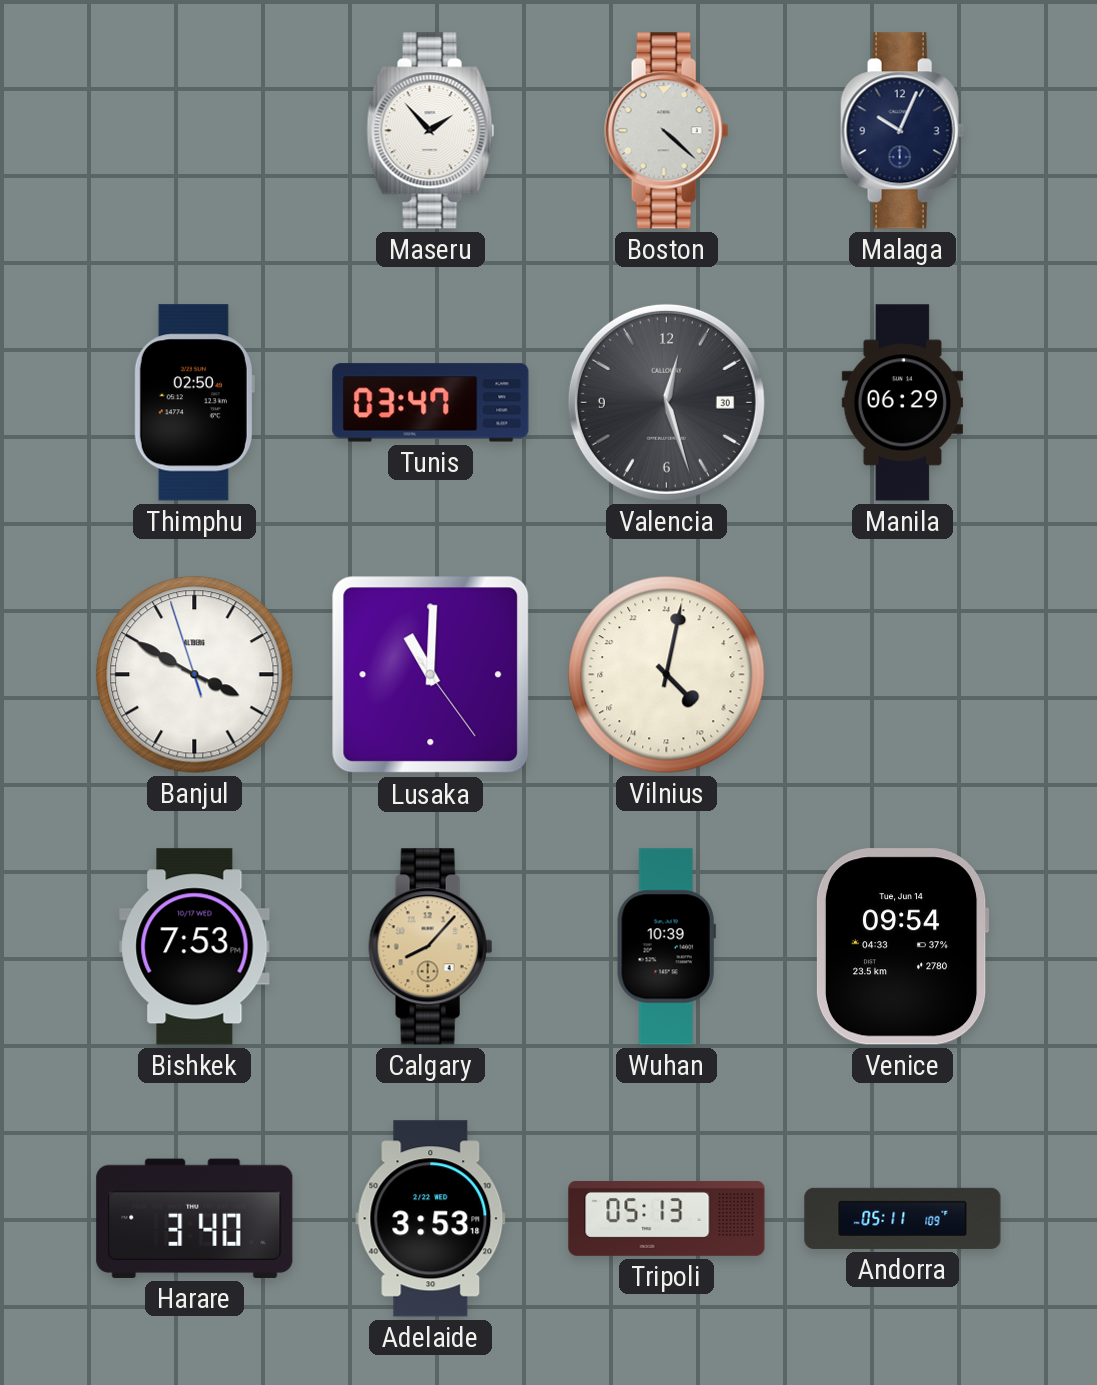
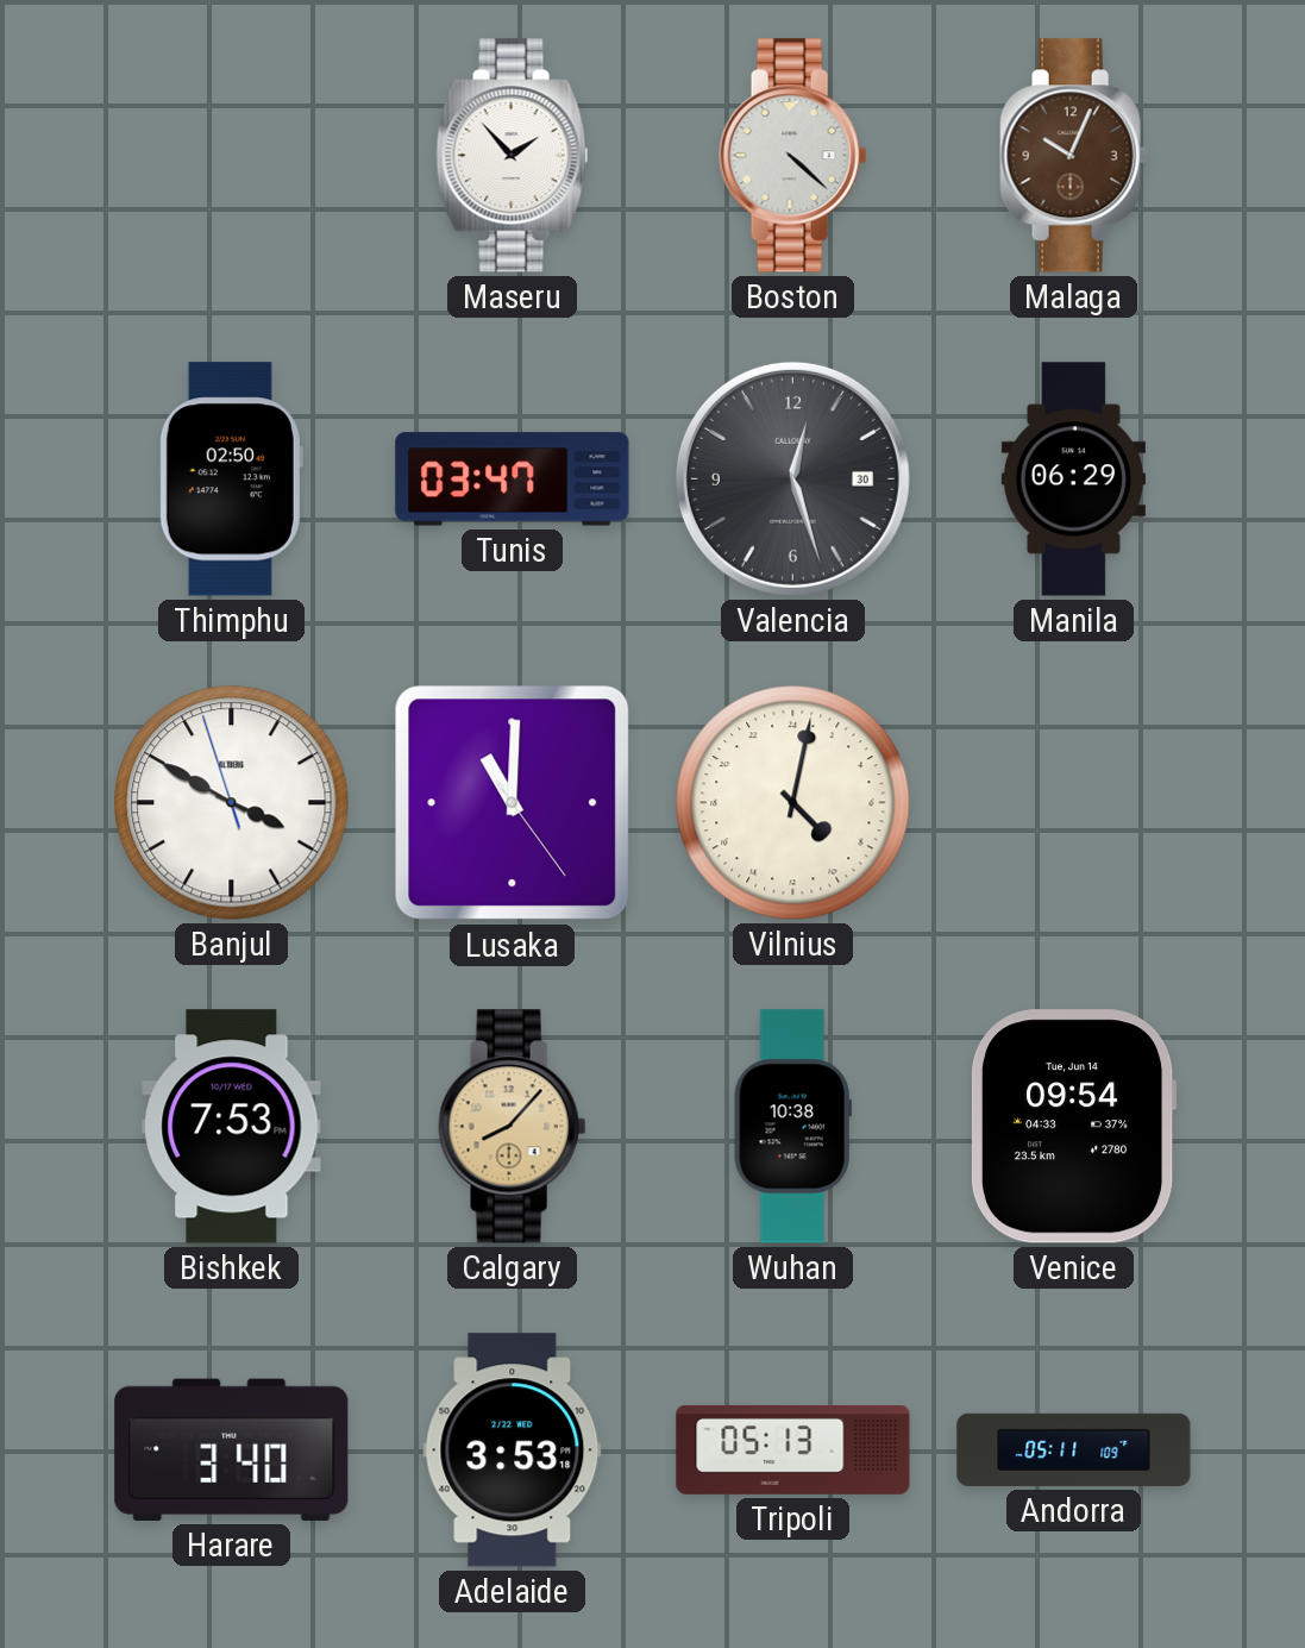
Malaga dial: navy -> brown
Wuhan: 10:39 -> 10:38
